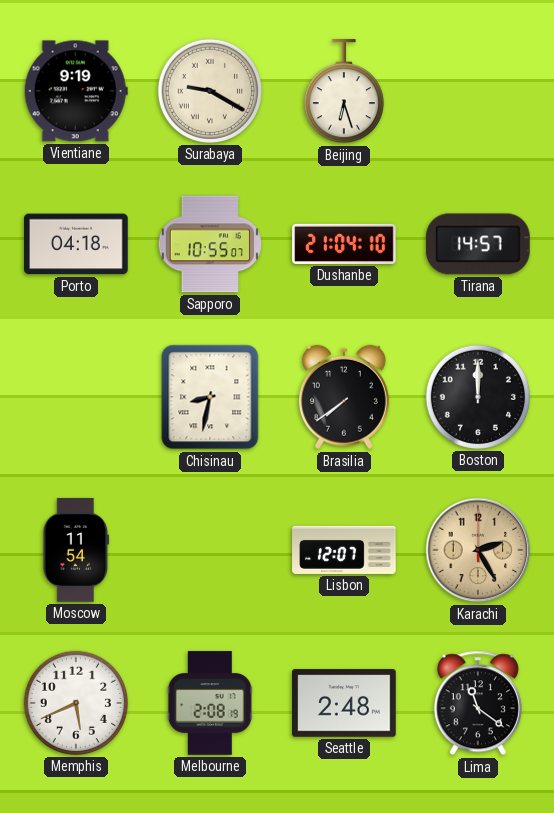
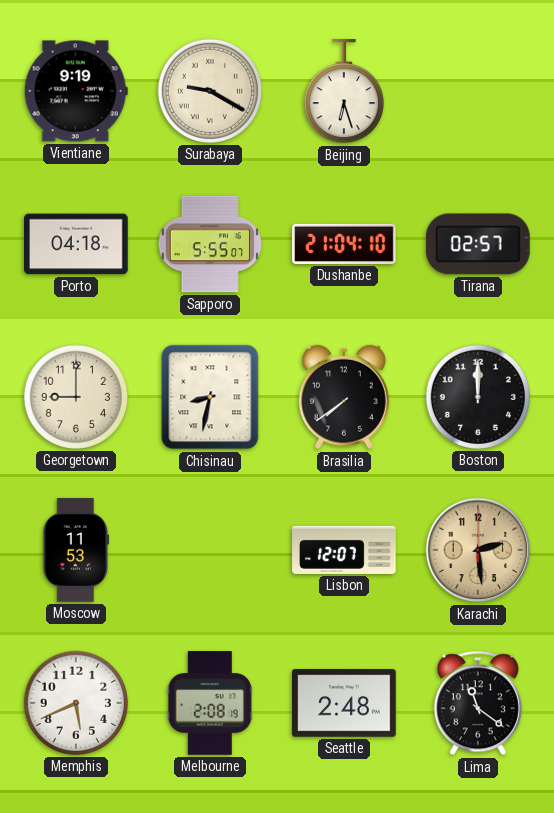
Sapporo: 10:55 -> 5:55
Tirana: 14:57 -> 02:57
Georgetown: none -> 9:00
Moscow: 11:54 -> 11:53
Karachi: 2:25 -> 2:29
